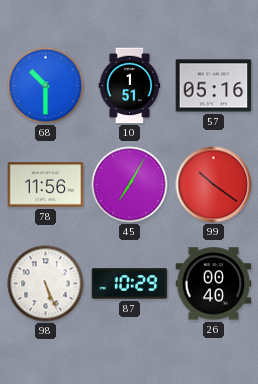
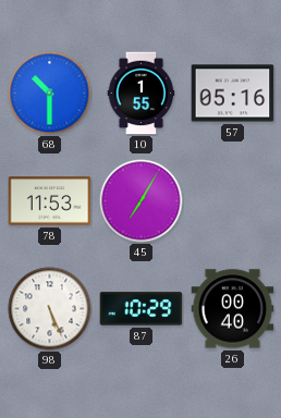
10: 1:51 -> 1:55
78: 11:56 -> 11:53
99: 10:21 -> none
